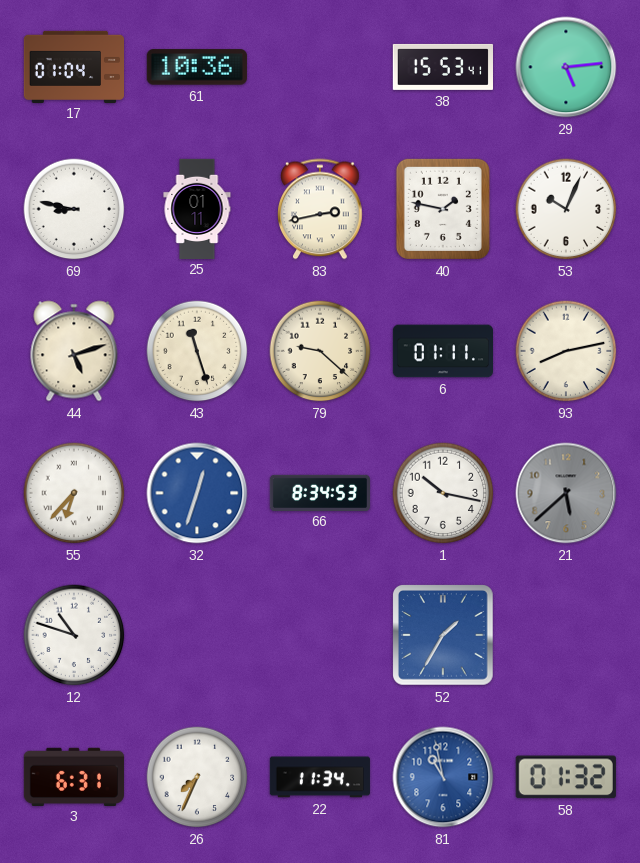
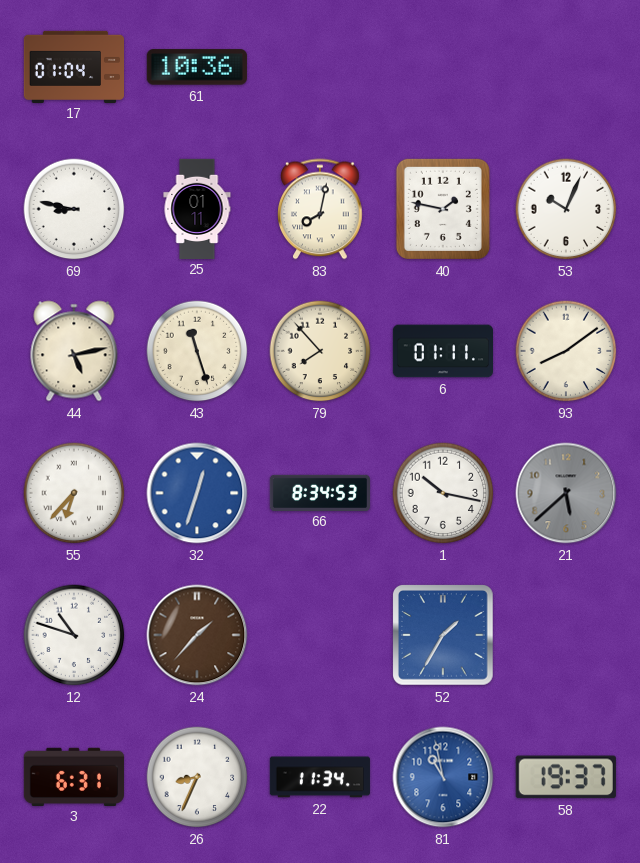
38: 15:53 -> none
29: 5:14 -> none
83: 2:43 -> 8:02
44: 5:12 -> 5:13
79: 9:22 -> 7:53
93: 8:13 -> 8:09
24: none -> 1:37
26: 7:34 -> 8:34
58: 01:32 -> 19:37
